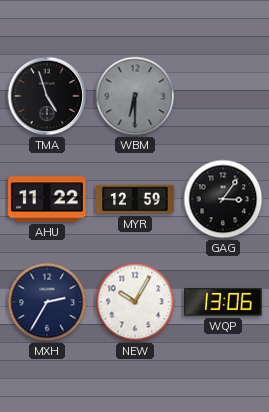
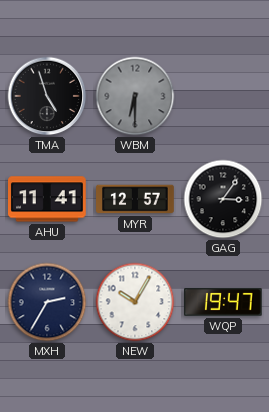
AHU: 11:22 -> 11:41
MYR: 12:59 -> 12:57
WQP: 13:06 -> 19:47
